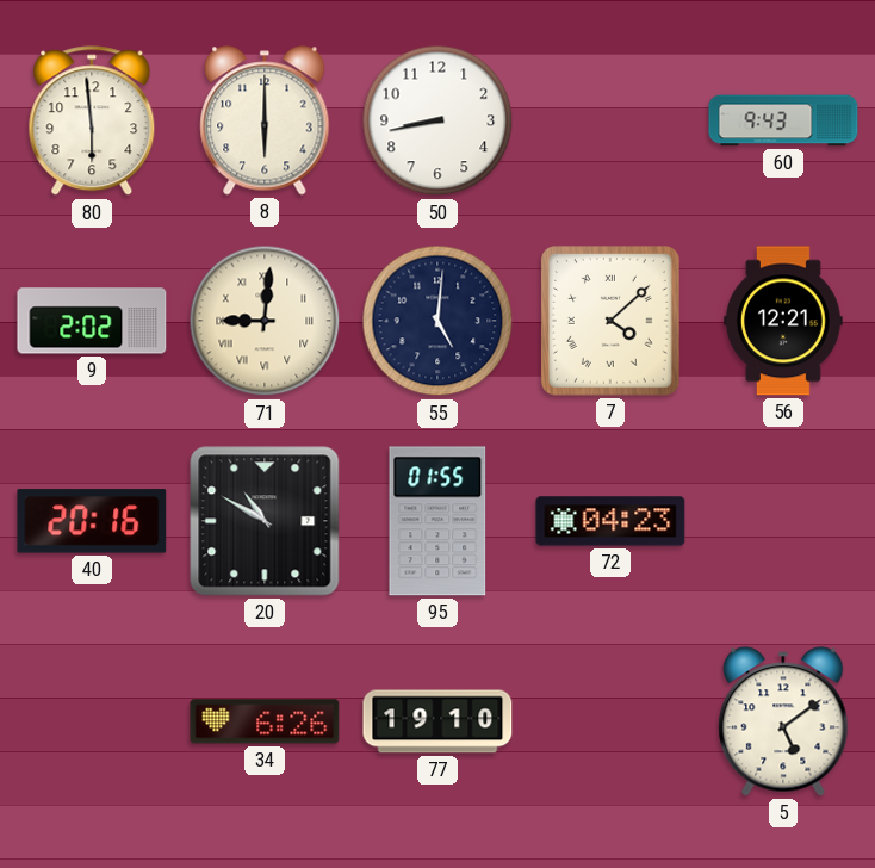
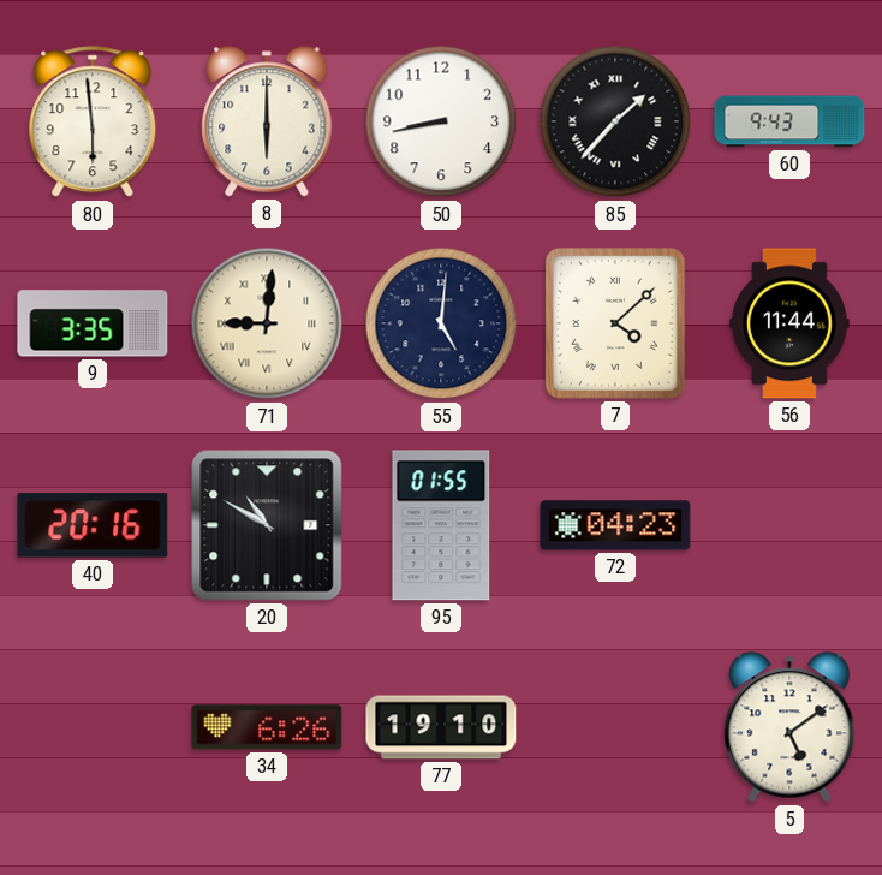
85: none -> 1:37
9: 2:02 -> 3:35
56: 12:21 -> 11:44
